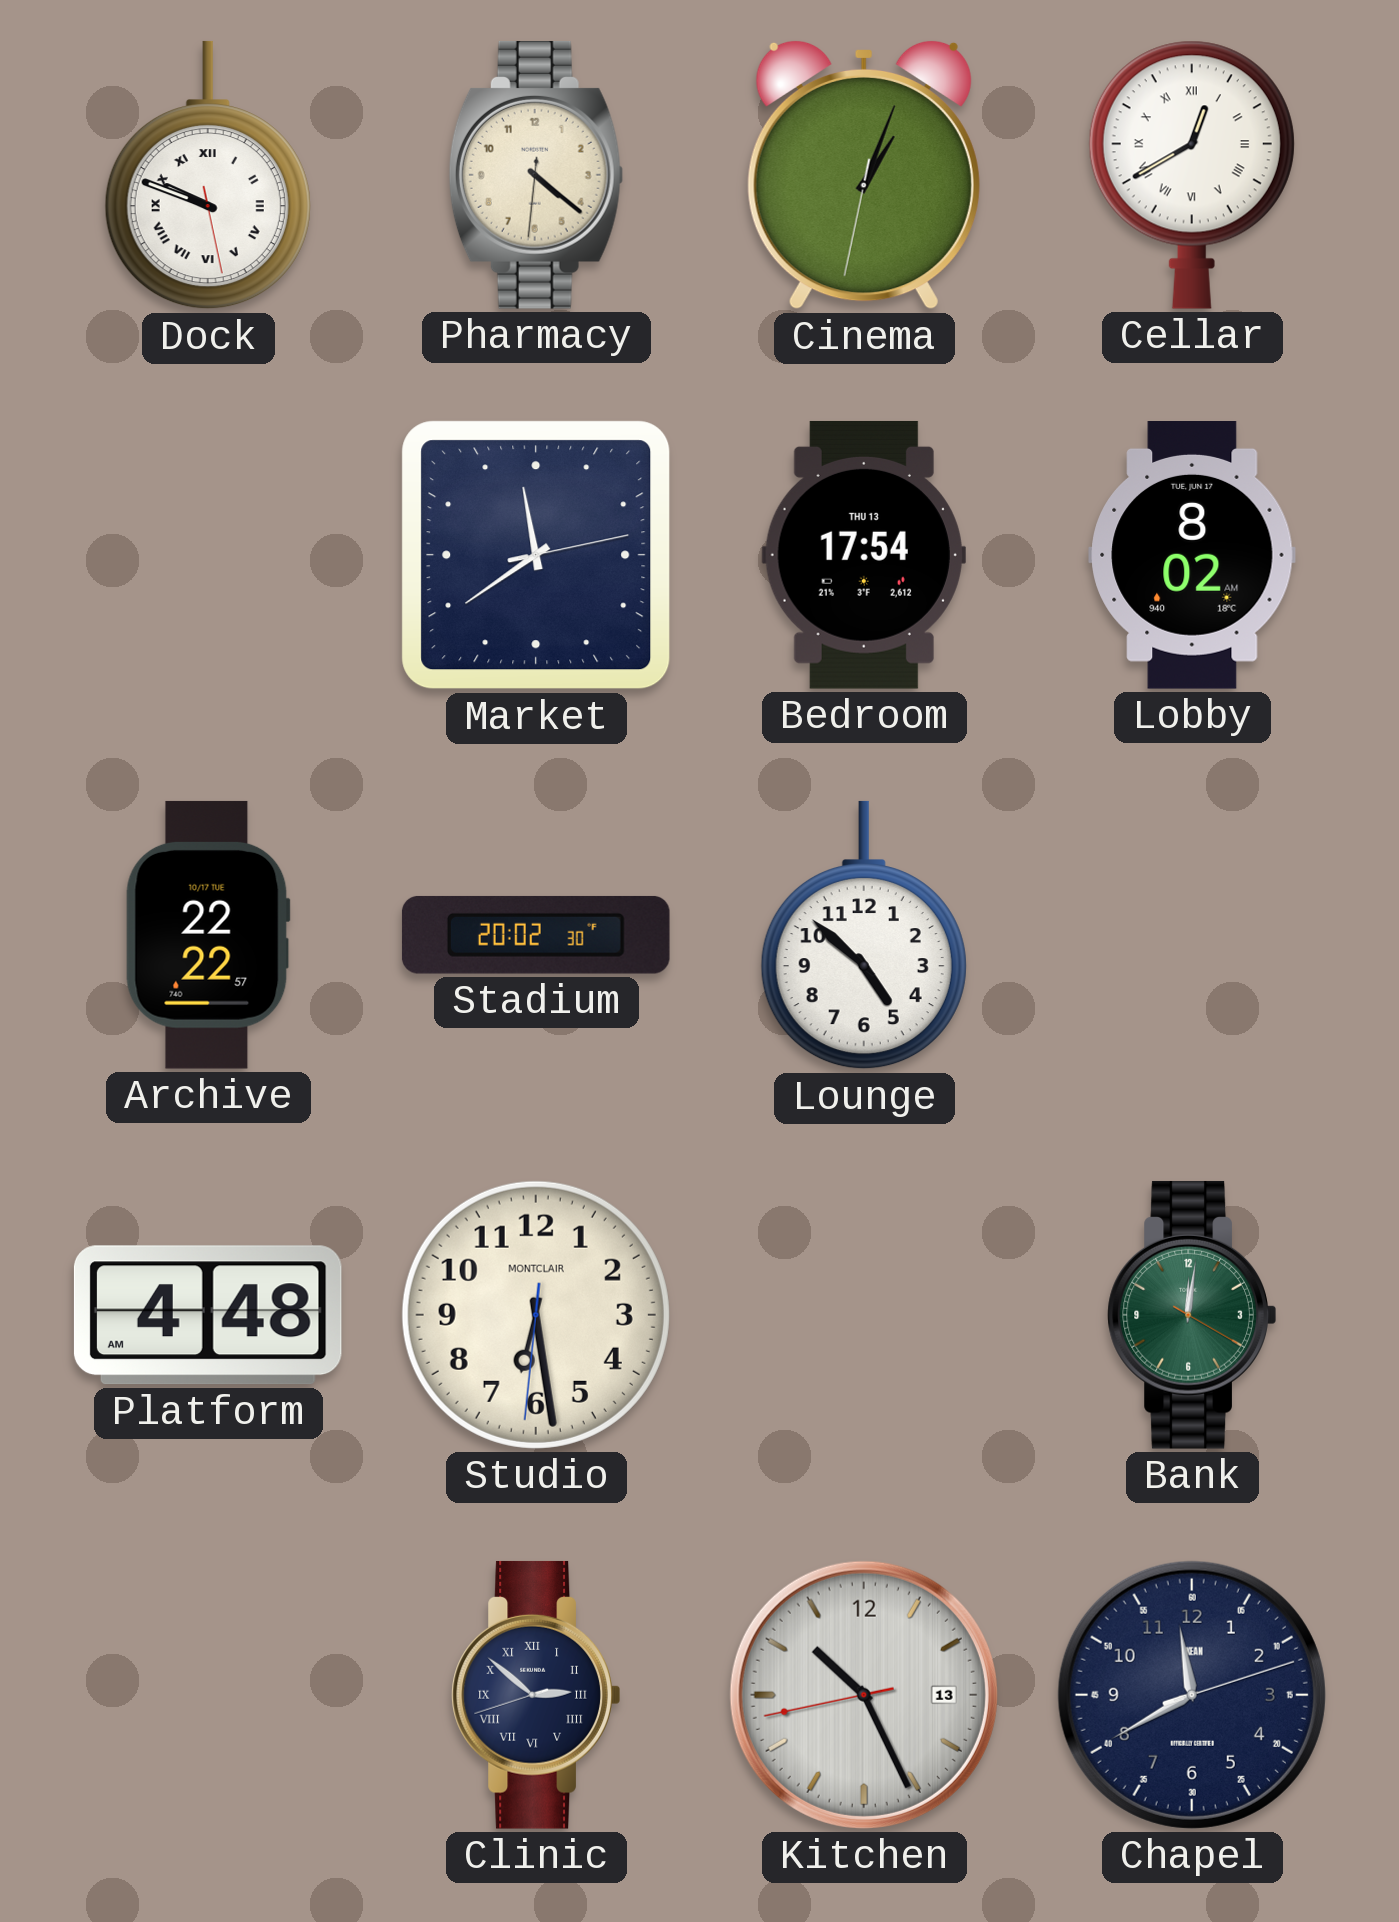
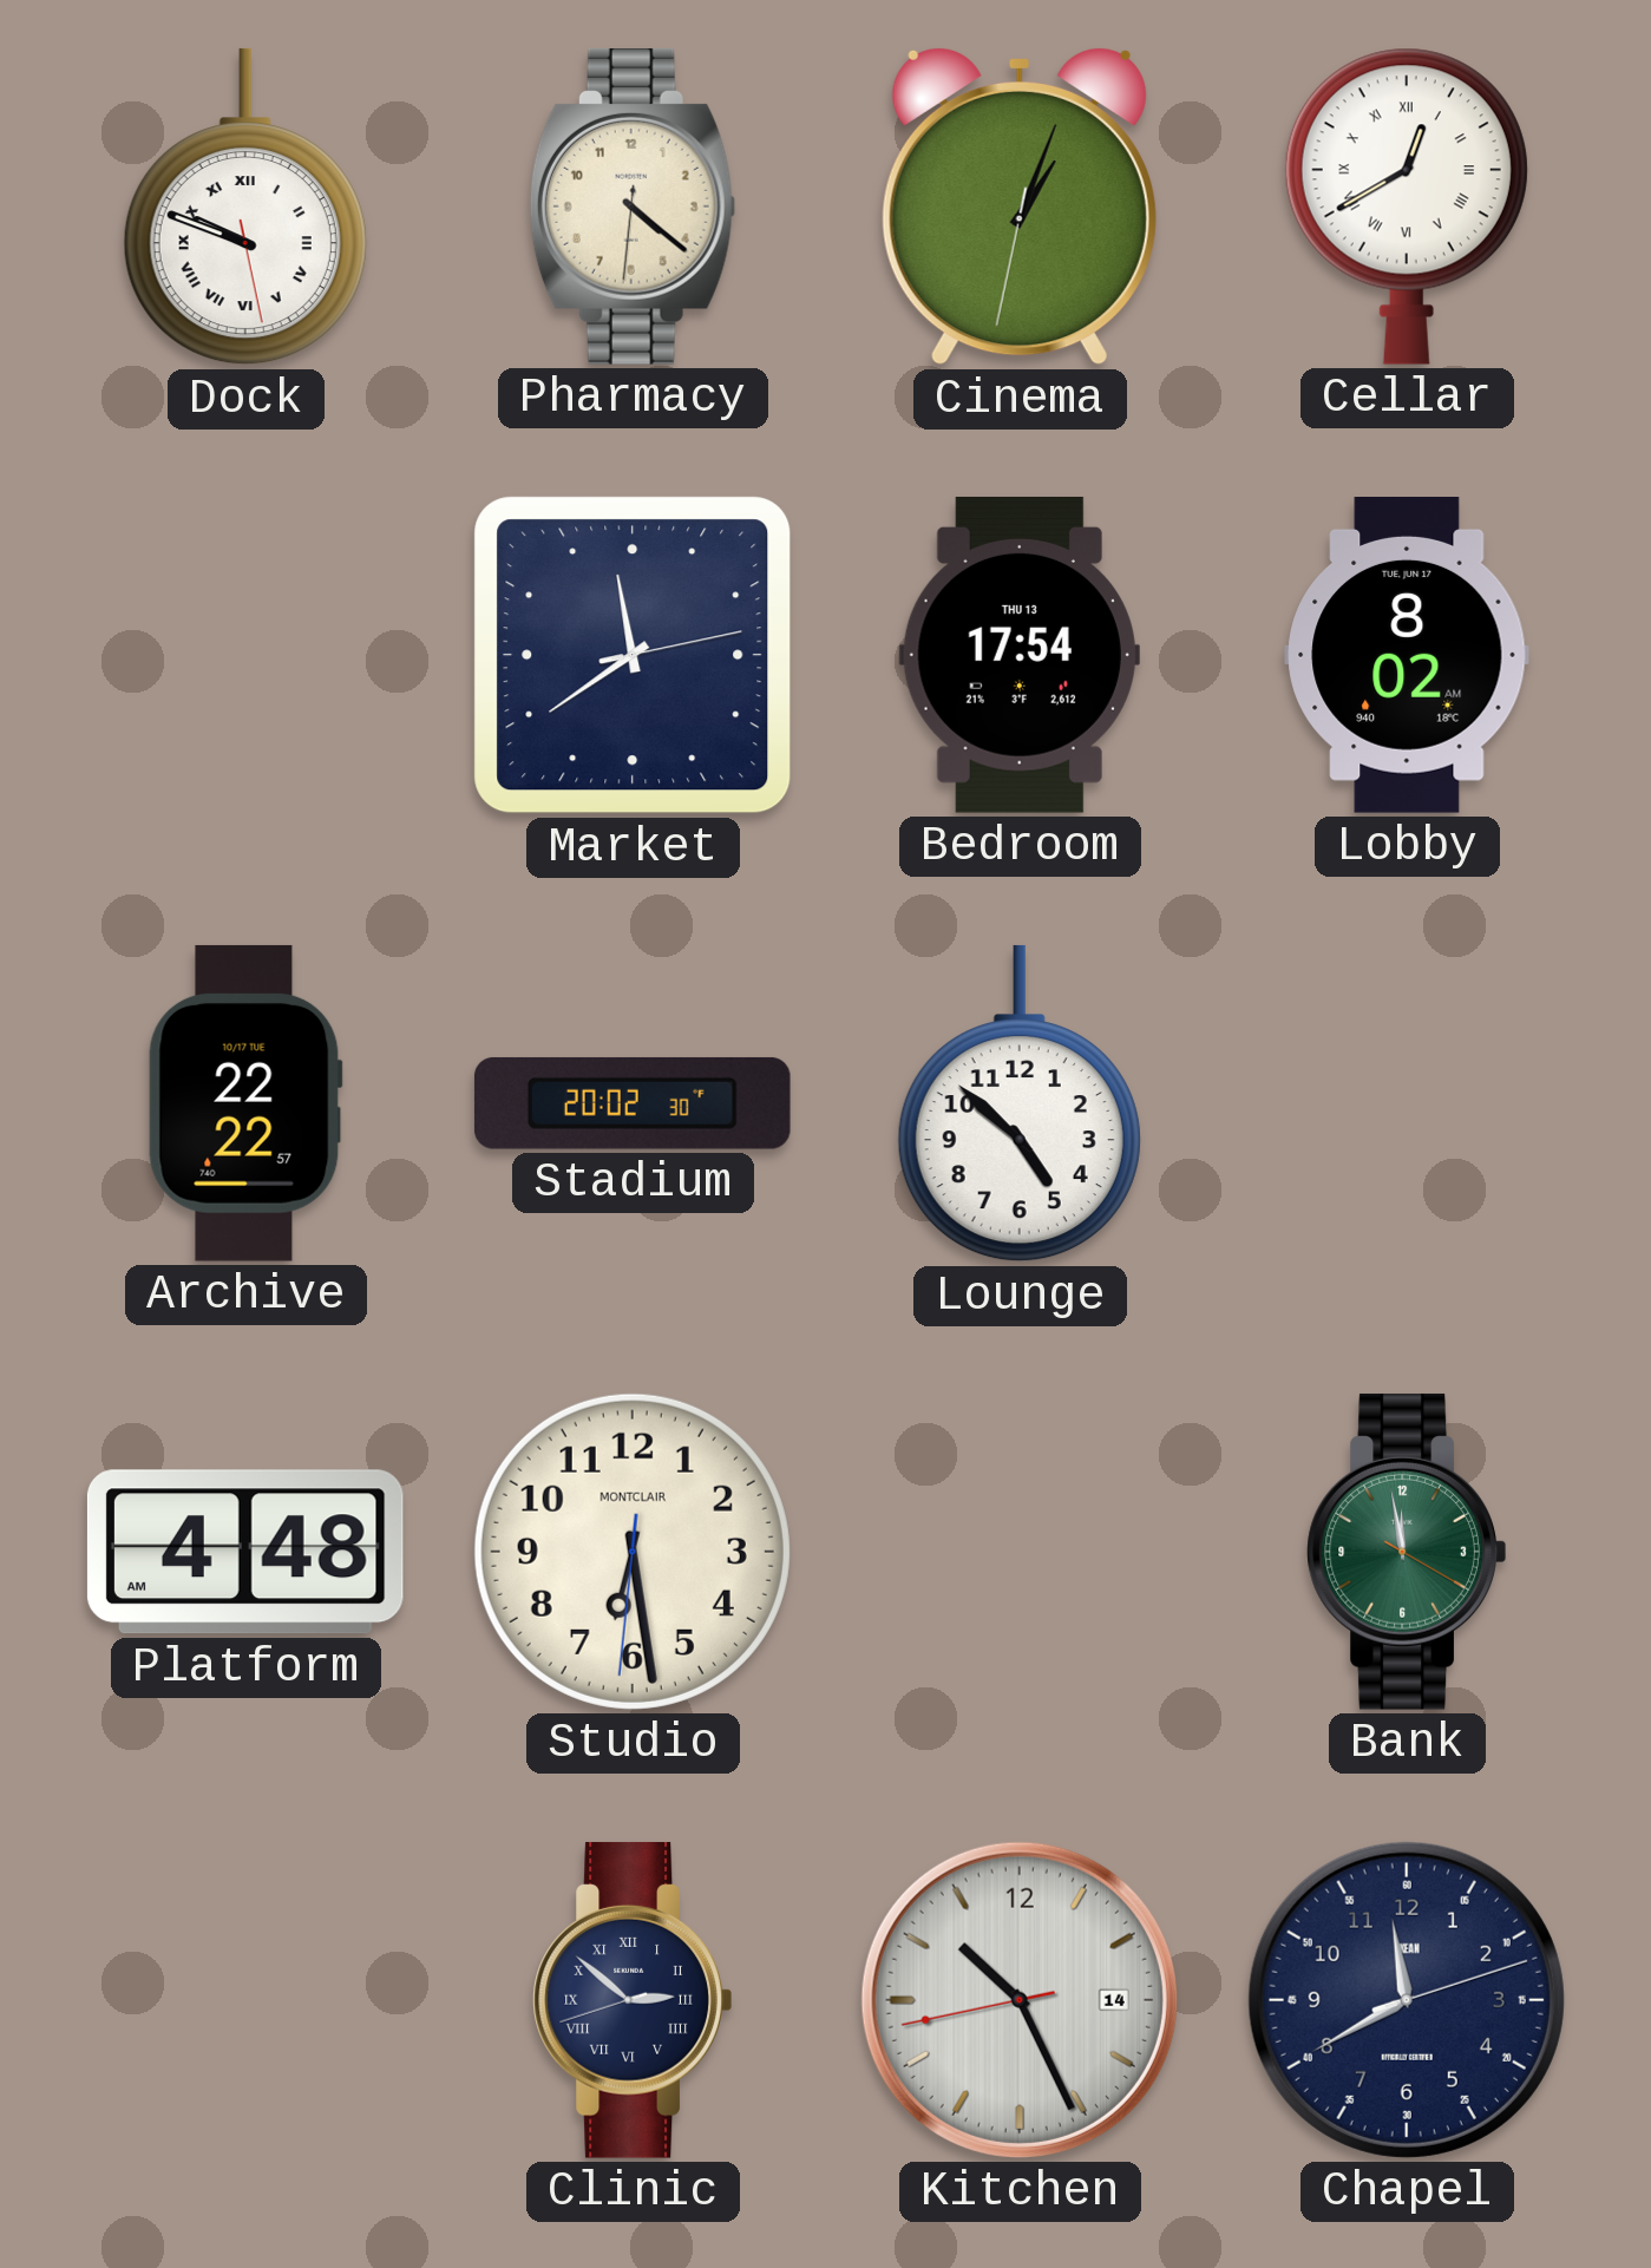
Bank: 12:01 -> 11:58
Kitchen date: 13 -> 14
